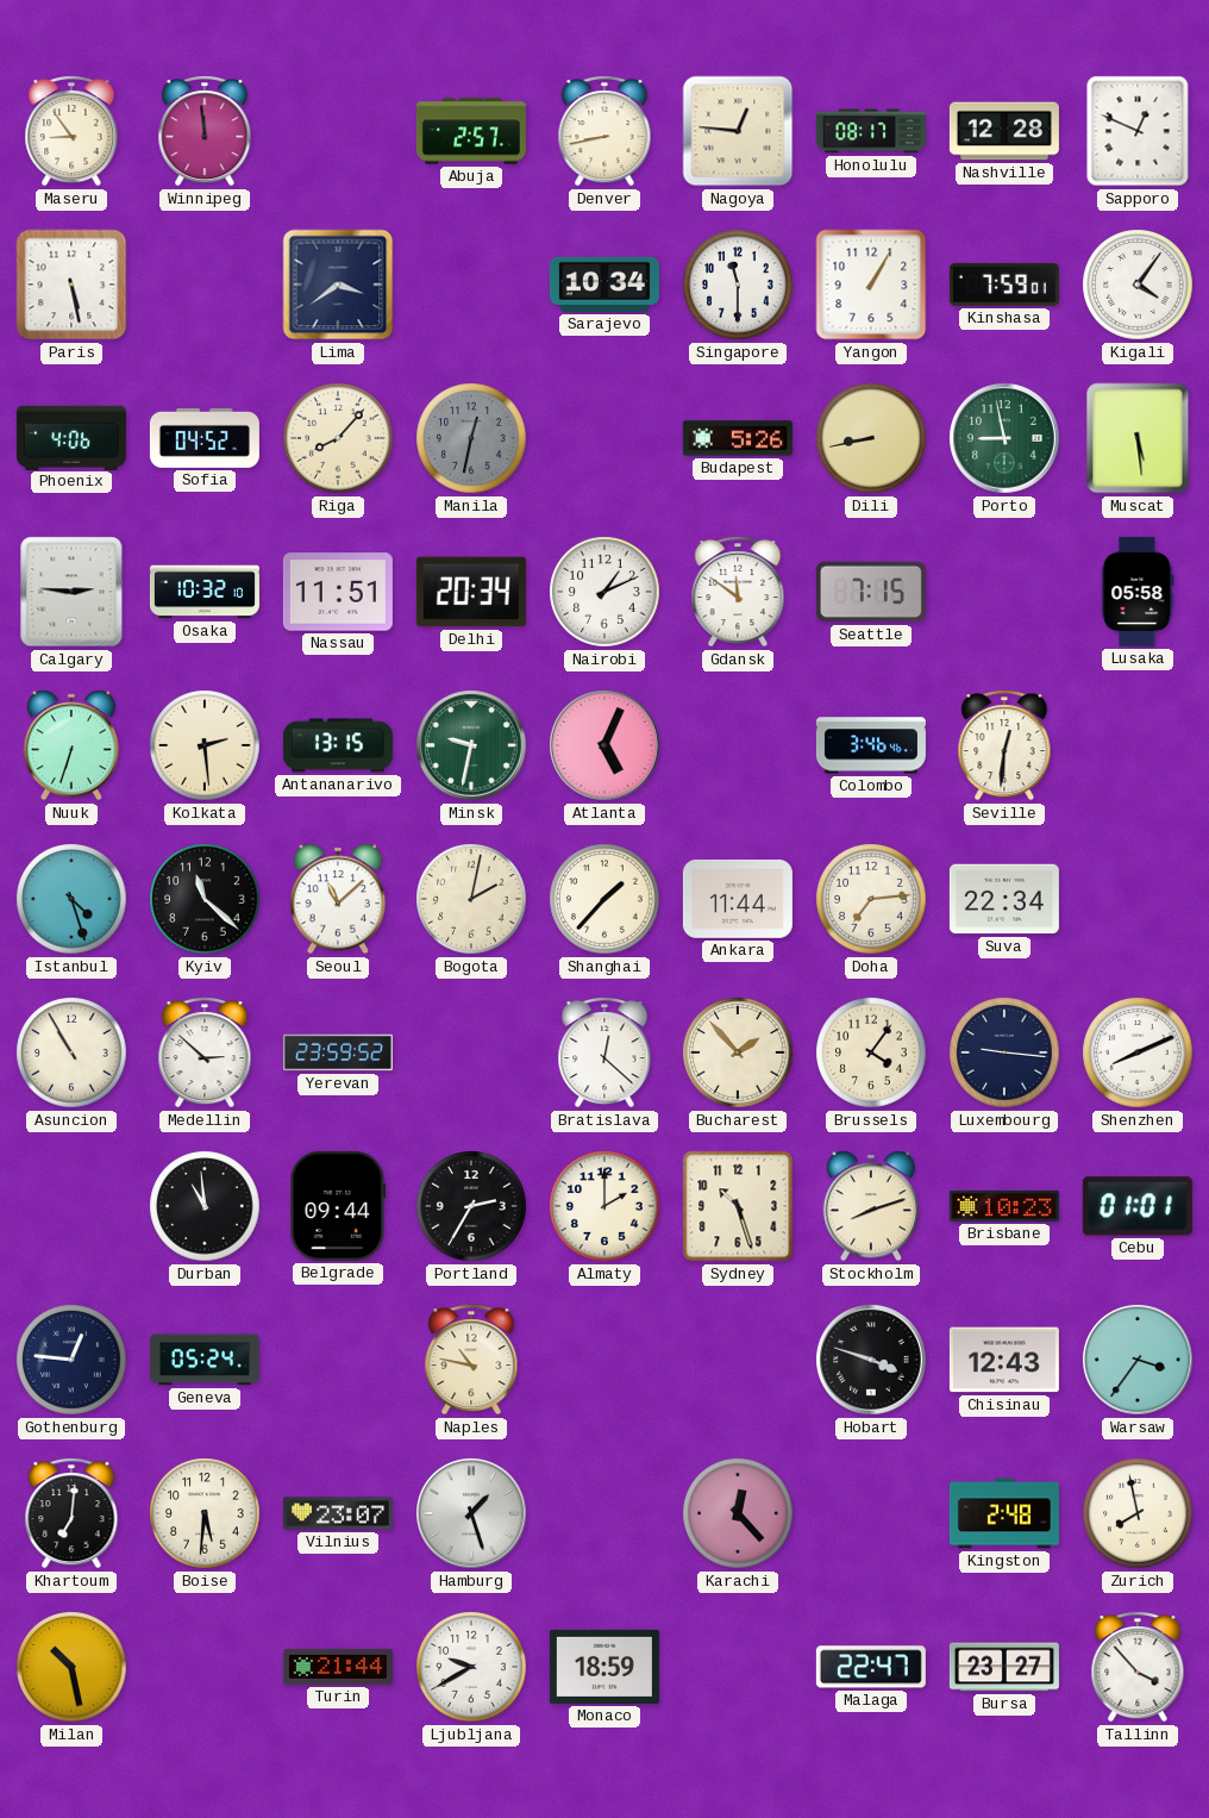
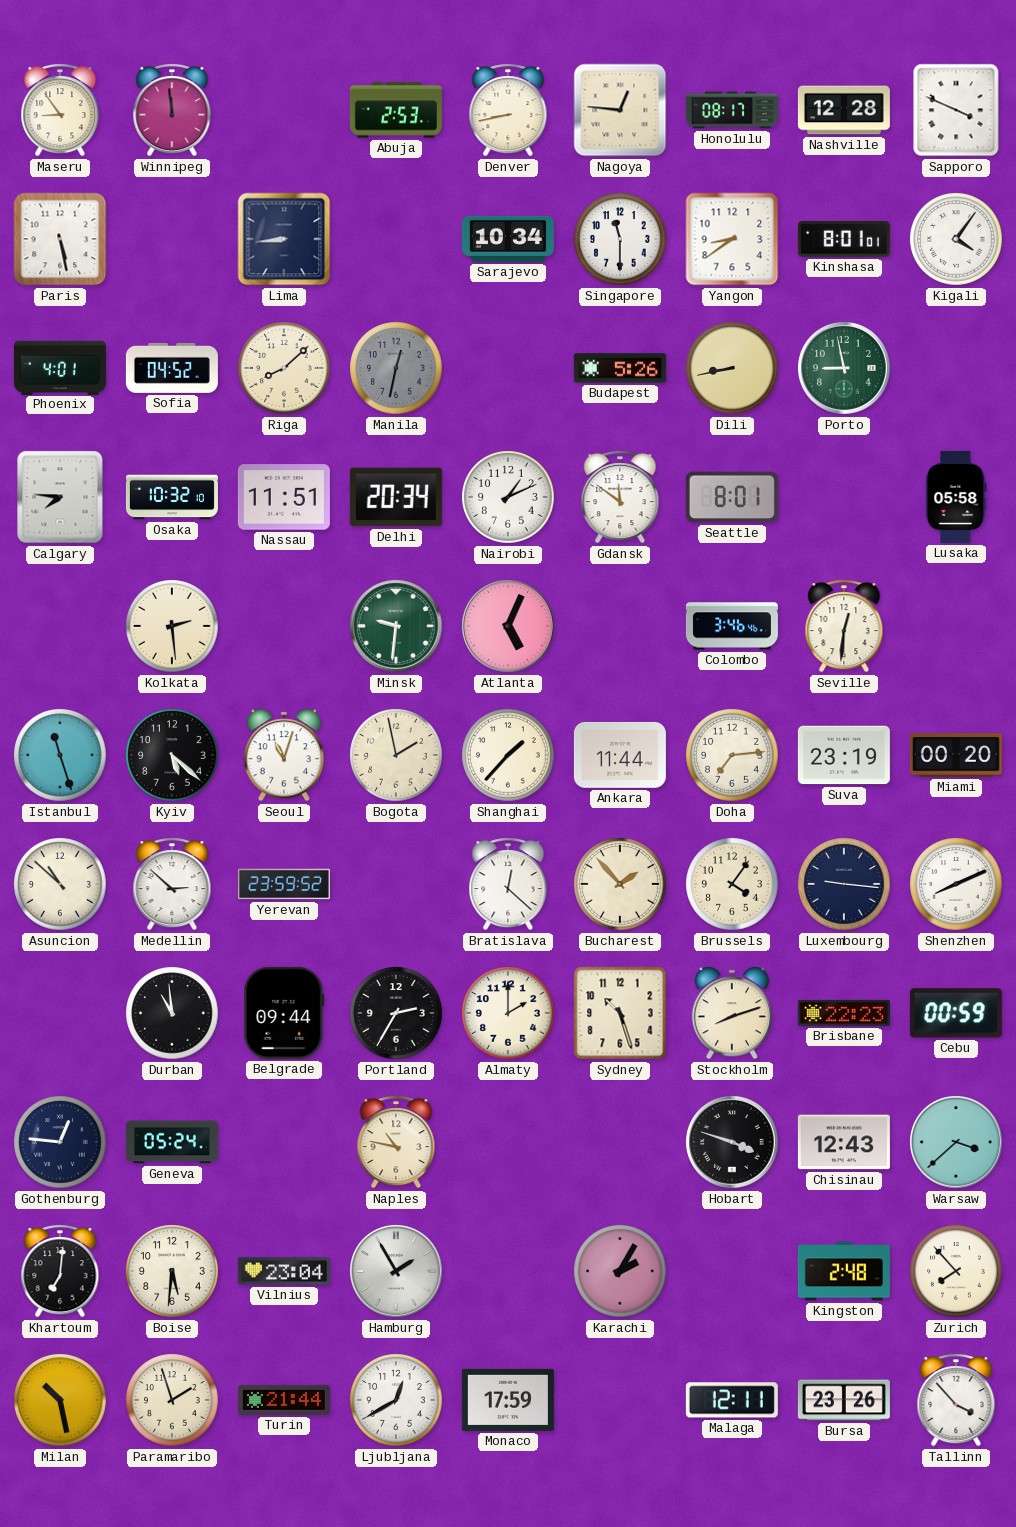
Abuja: 2:57 -> 2:53
Sapporo: 12:49 -> 3:49
Lima: 3:39 -> 8:44
Yangon: 1:05 -> 8:39
Kinshasa: 7:59 -> 8:01
Phoenix: 4:06 -> 4:01
Riga: 8:07 -> 8:08
Muscat: 5:29 -> none
Calgary: 2:46 -> 7:46
Seattle: 7:15 -> 8:01
Nuuk: 6:33 -> none
Antananarivo: 13:15 -> none
Minsk: 9:32 -> 9:31
Istanbul: 4:27 -> 11:27
Kyiv: 11:22 -> 5:22
Seoul: 11:08 -> 11:03
Bogota: 2:02 -> 1:58
Suva: 22:34 -> 23:19
Miami: none -> 00:20
Asuncion: 10:55 -> 10:52
Brisbane: 10:23 -> 22:23
Cebu: 01:01 -> 00:59
Warsaw: 3:36 -> 3:38
Vilnius: 23:07 -> 23:04
Hamburg: 1:27 -> 1:55
Karachi: 12:23 -> 2:05
Zurich: 7:58 -> 7:53
Paramaribo: none -> 1:57
Ljubljana: 9:40 -> 12:40
Monaco: 18:59 -> 17:59
Malaga: 22:47 -> 12:11
Bursa: 23:27 -> 23:26
